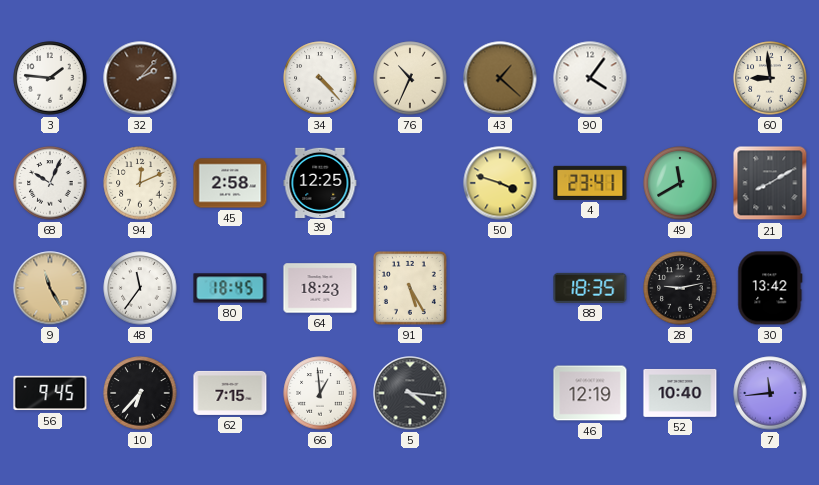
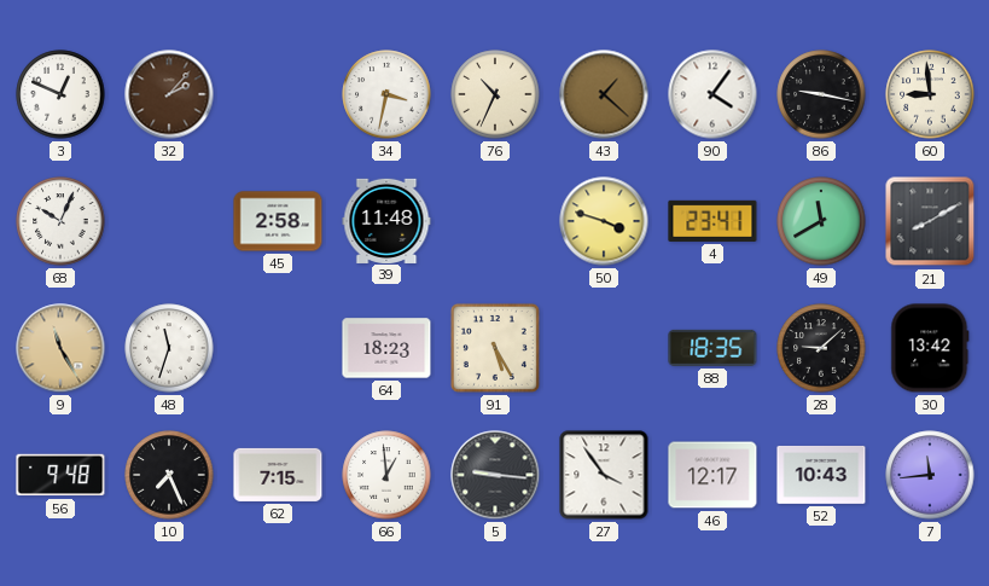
3: 1:46 -> 12:49
34: 4:23 -> 3:32
86: none -> 9:17
94: 12:11 -> none
39: 12:25 -> 11:48
48: 11:36 -> 11:33
80: 18:45 -> none
28: 9:13 -> 9:08
56: 9:45 -> 9:48
10: 6:37 -> 7:26
5: 4:16 -> 9:16
27: none -> 3:54
46: 12:19 -> 12:17
52: 10:40 -> 10:43
